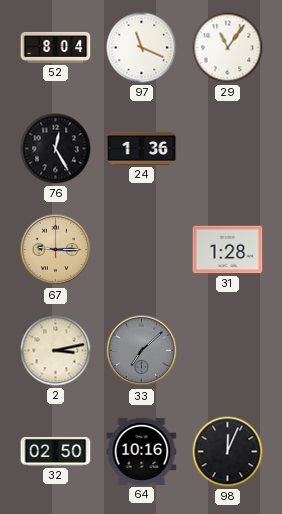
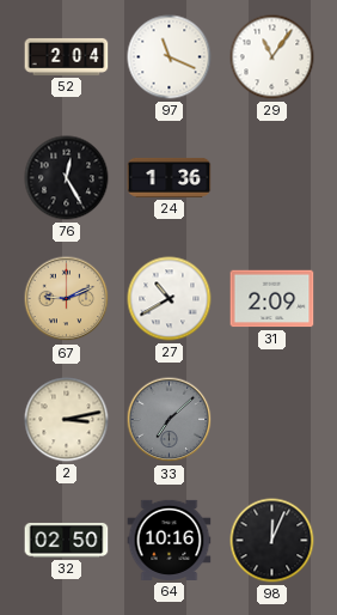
52: 8:04 -> 2:04
67: 9:15 -> 9:11
27: none -> 10:40
31: 1:28 -> 2:09
